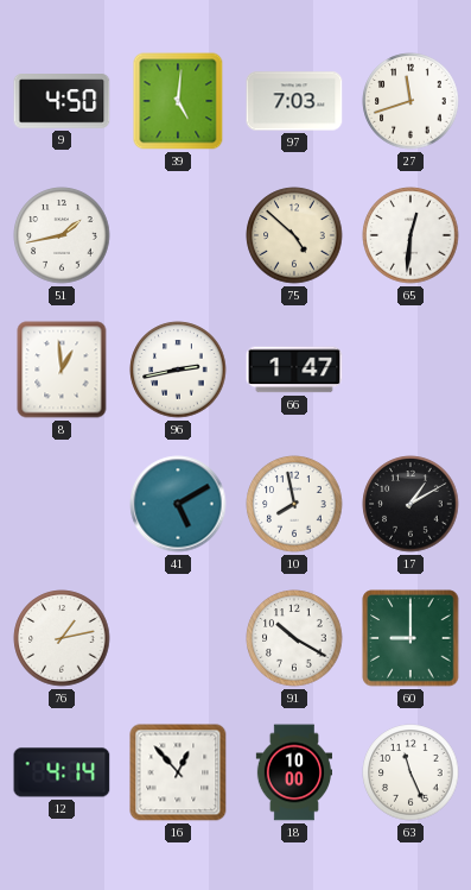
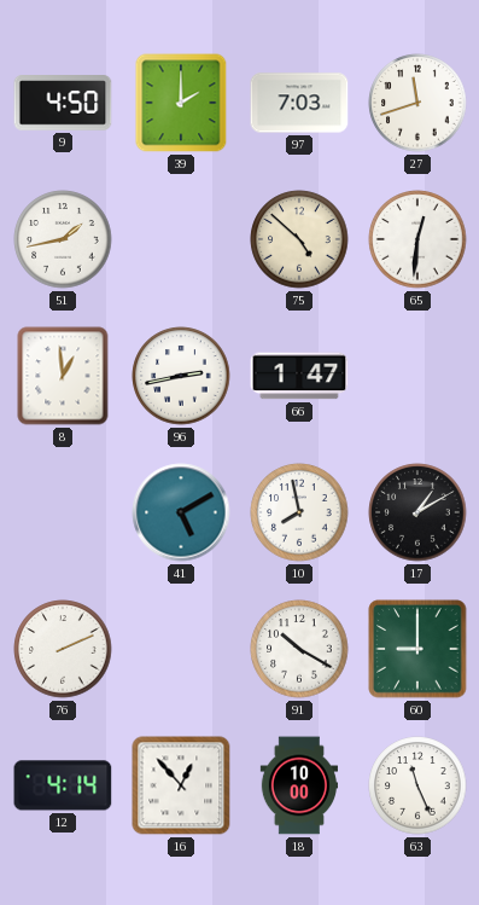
39: 5:01 -> 2:00
76: 1:13 -> 2:11
